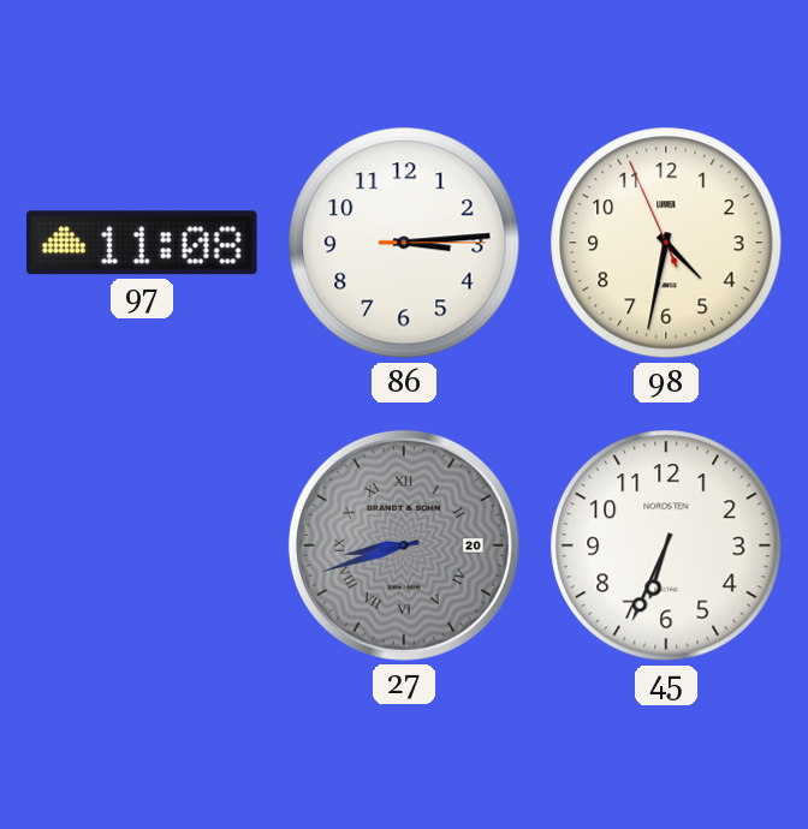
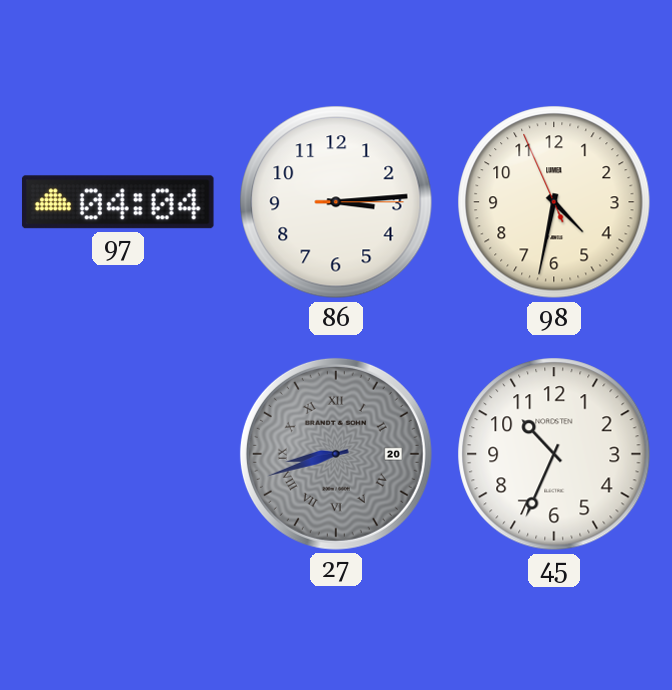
97: 11:08 -> 04:04
45: 6:34 -> 10:34
